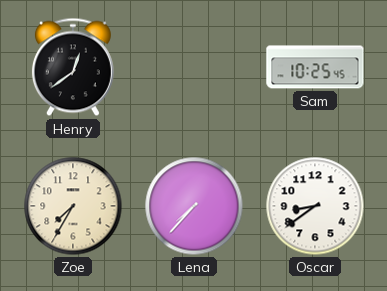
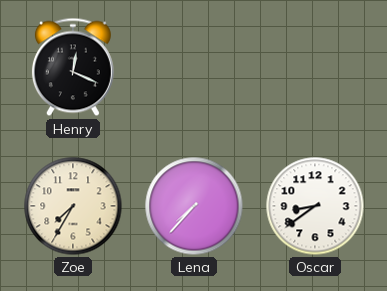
Henry: 12:39 -> 12:19
Sam: 10:25 -> none
